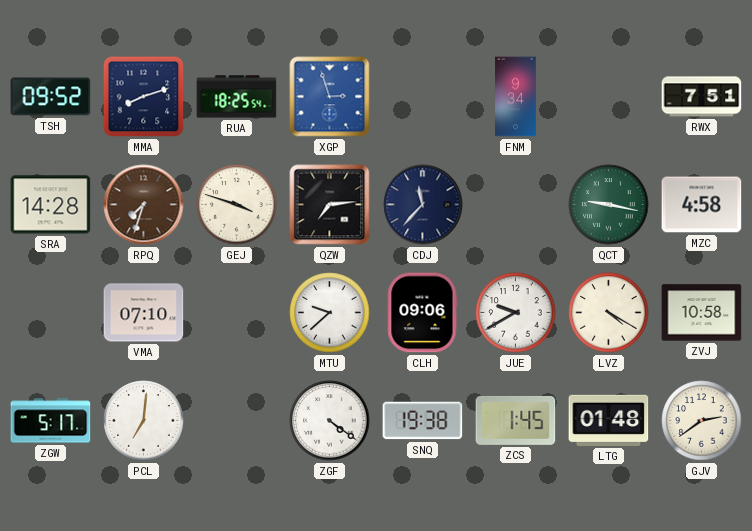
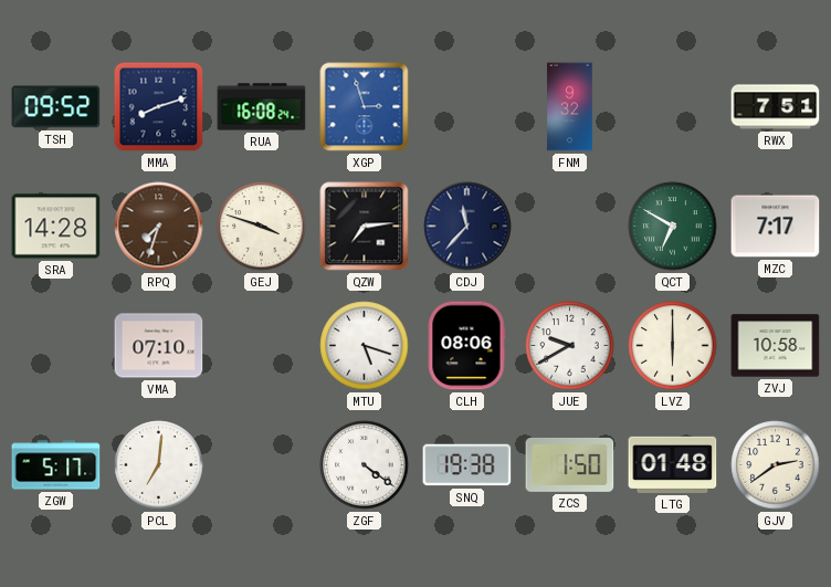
RUA: 18:25 -> 16:08
FNM: 9:34 -> 9:32
QCT: 9:17 -> 6:50
MZC: 4:58 -> 7:17
MTU: 9:38 -> 5:18
CLH: 09:06 -> 08:06
LVZ: 4:20 -> 6:00
ZCS: 1:45 -> 1:50
